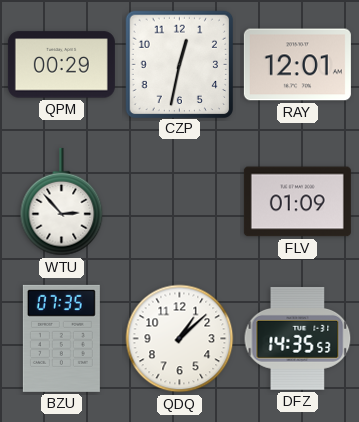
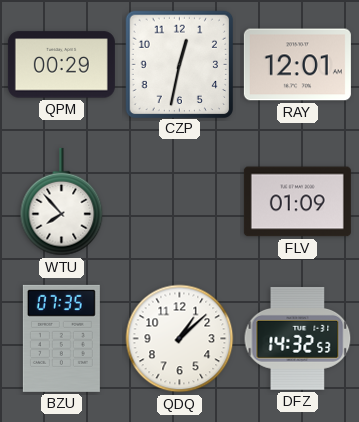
WTU: 2:53 -> 7:53
DFZ: 14:35 -> 14:32
